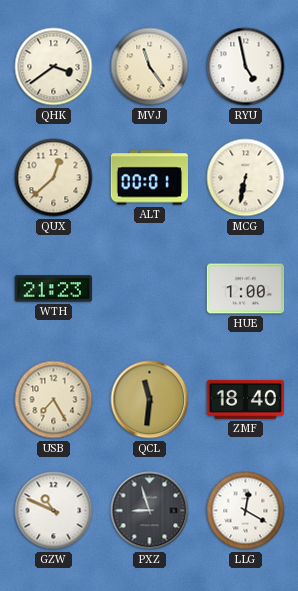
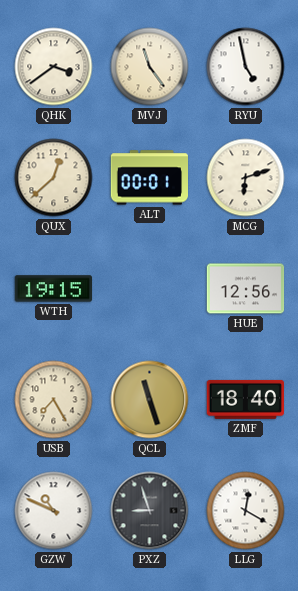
MCG: 6:32 -> 6:12
WTH: 21:23 -> 19:15
HUE: 1:00 -> 12:56
QCL: 11:31 -> 11:27
